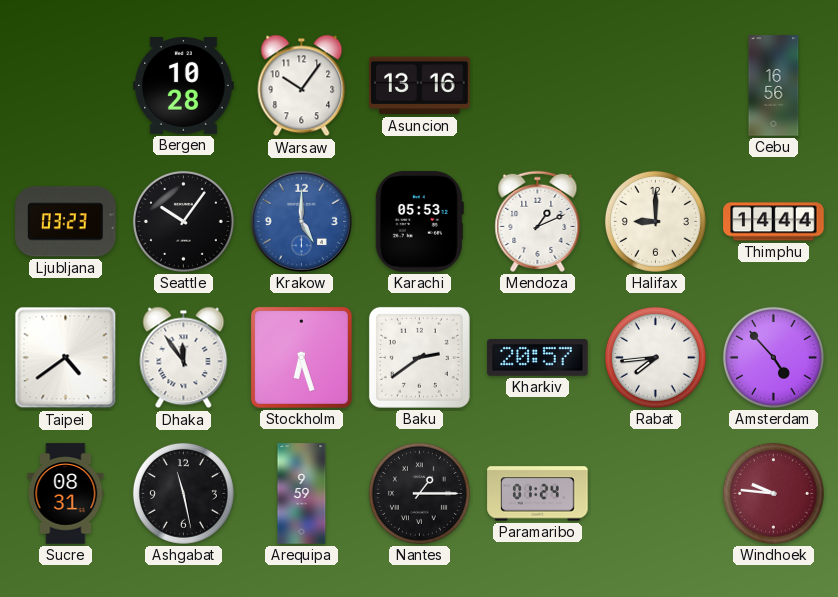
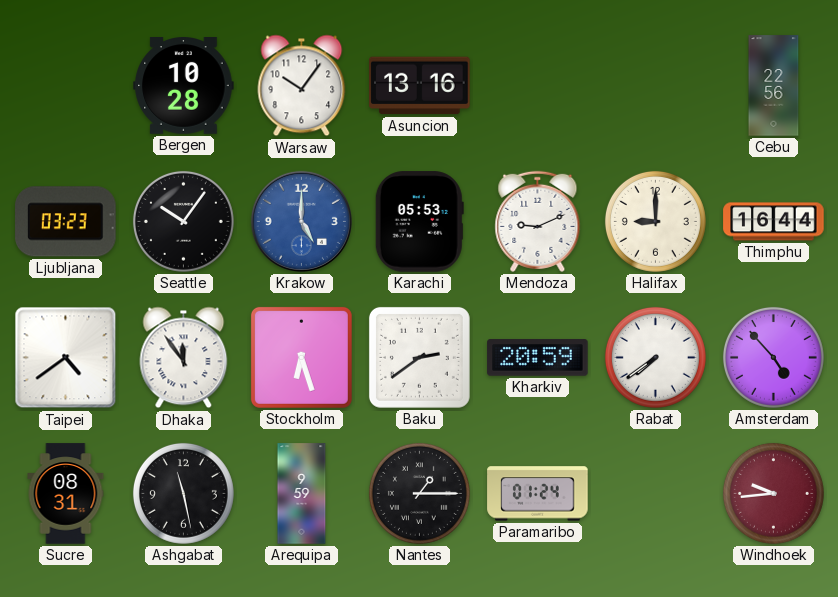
Cebu: 16:56 -> 22:56
Mendoza: 1:11 -> 9:11
Thimphu: 14:44 -> 16:44
Kharkiv: 20:57 -> 20:59
Rabat: 7:44 -> 7:39
Windhoek: 9:46 -> 9:44
